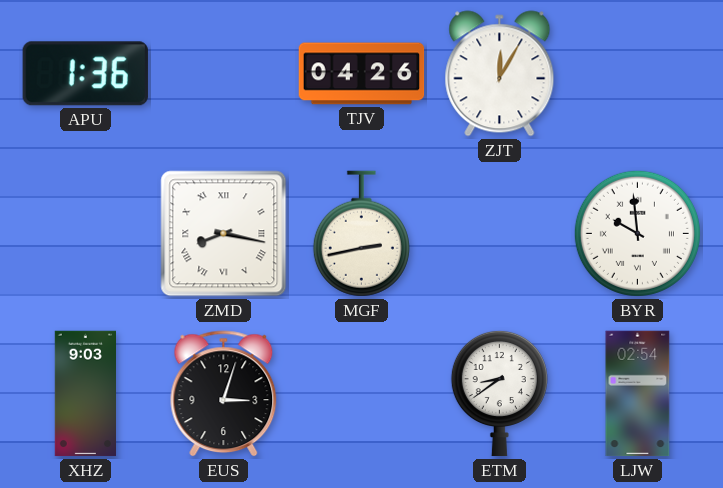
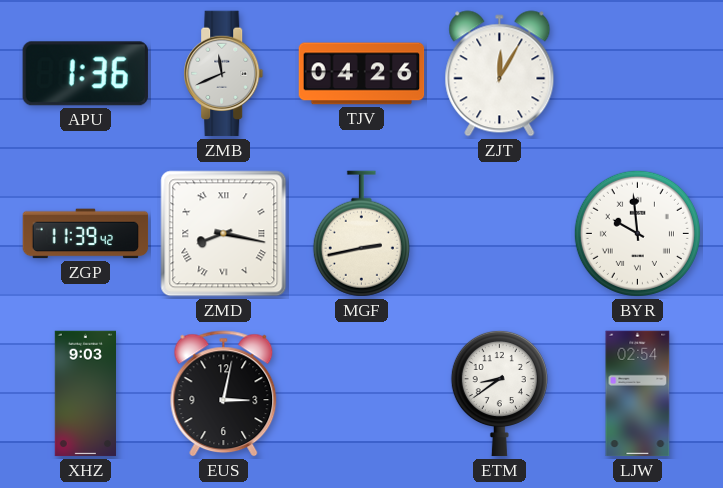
ZMB: none -> 11:41
ZGP: none -> 11:39
EUS: 3:03 -> 3:02
